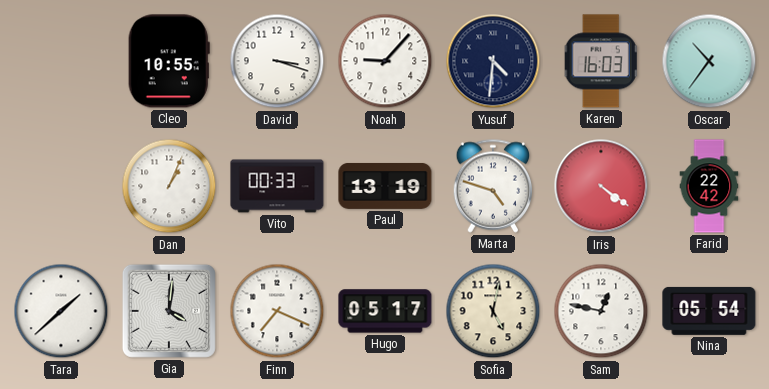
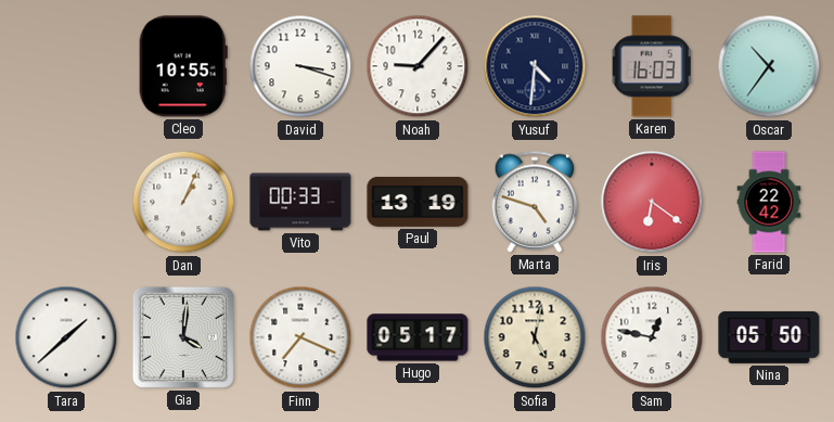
Iris: 4:21 -> 6:21
Nina: 05:54 -> 05:50
